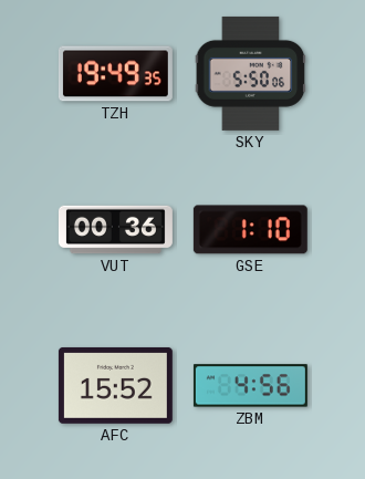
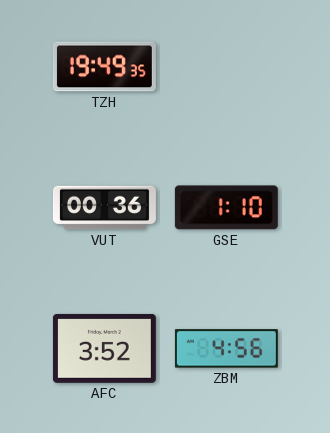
SKY: 5:50 -> none
AFC: 15:52 -> 3:52
